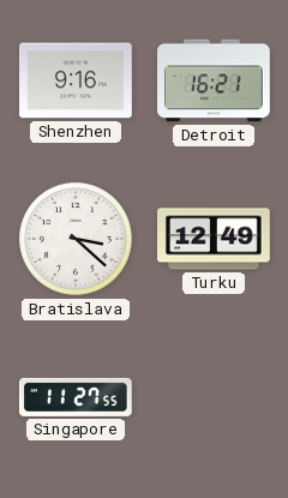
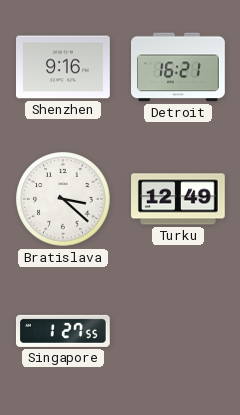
Singapore: 11:27 -> 1:27
